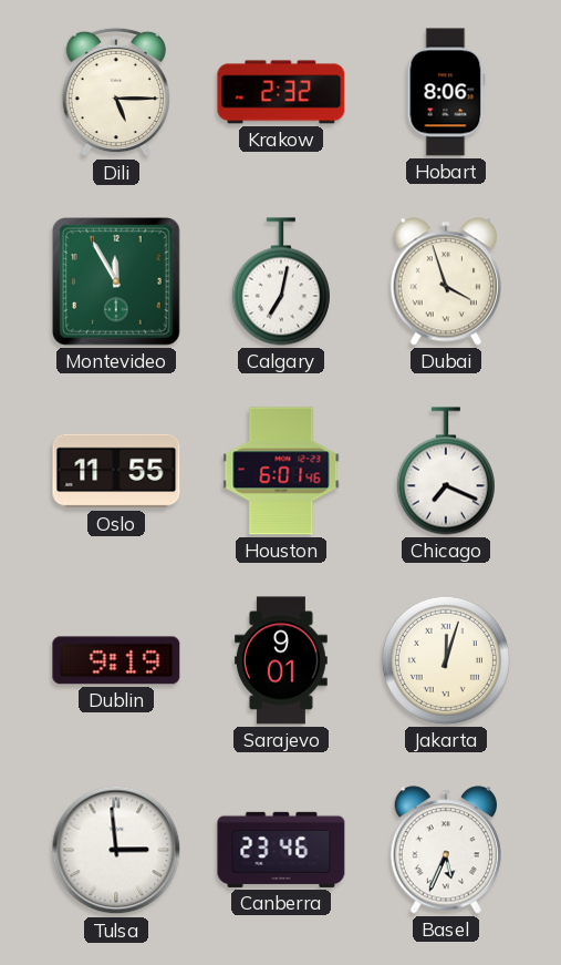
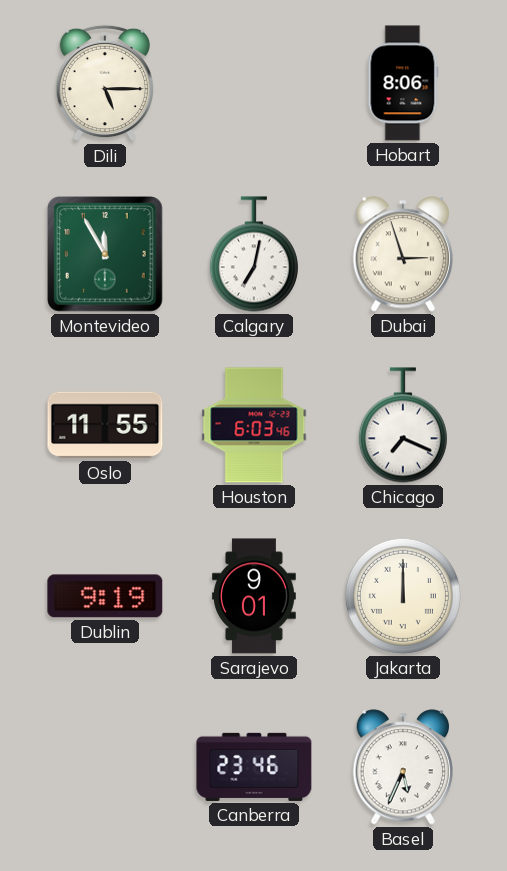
Krakow: 2:32 -> none
Dubai: 3:57 -> 2:57
Houston: 6:01 -> 6:03
Jakarta: 12:03 -> 12:00
Tulsa: 2:59 -> none
